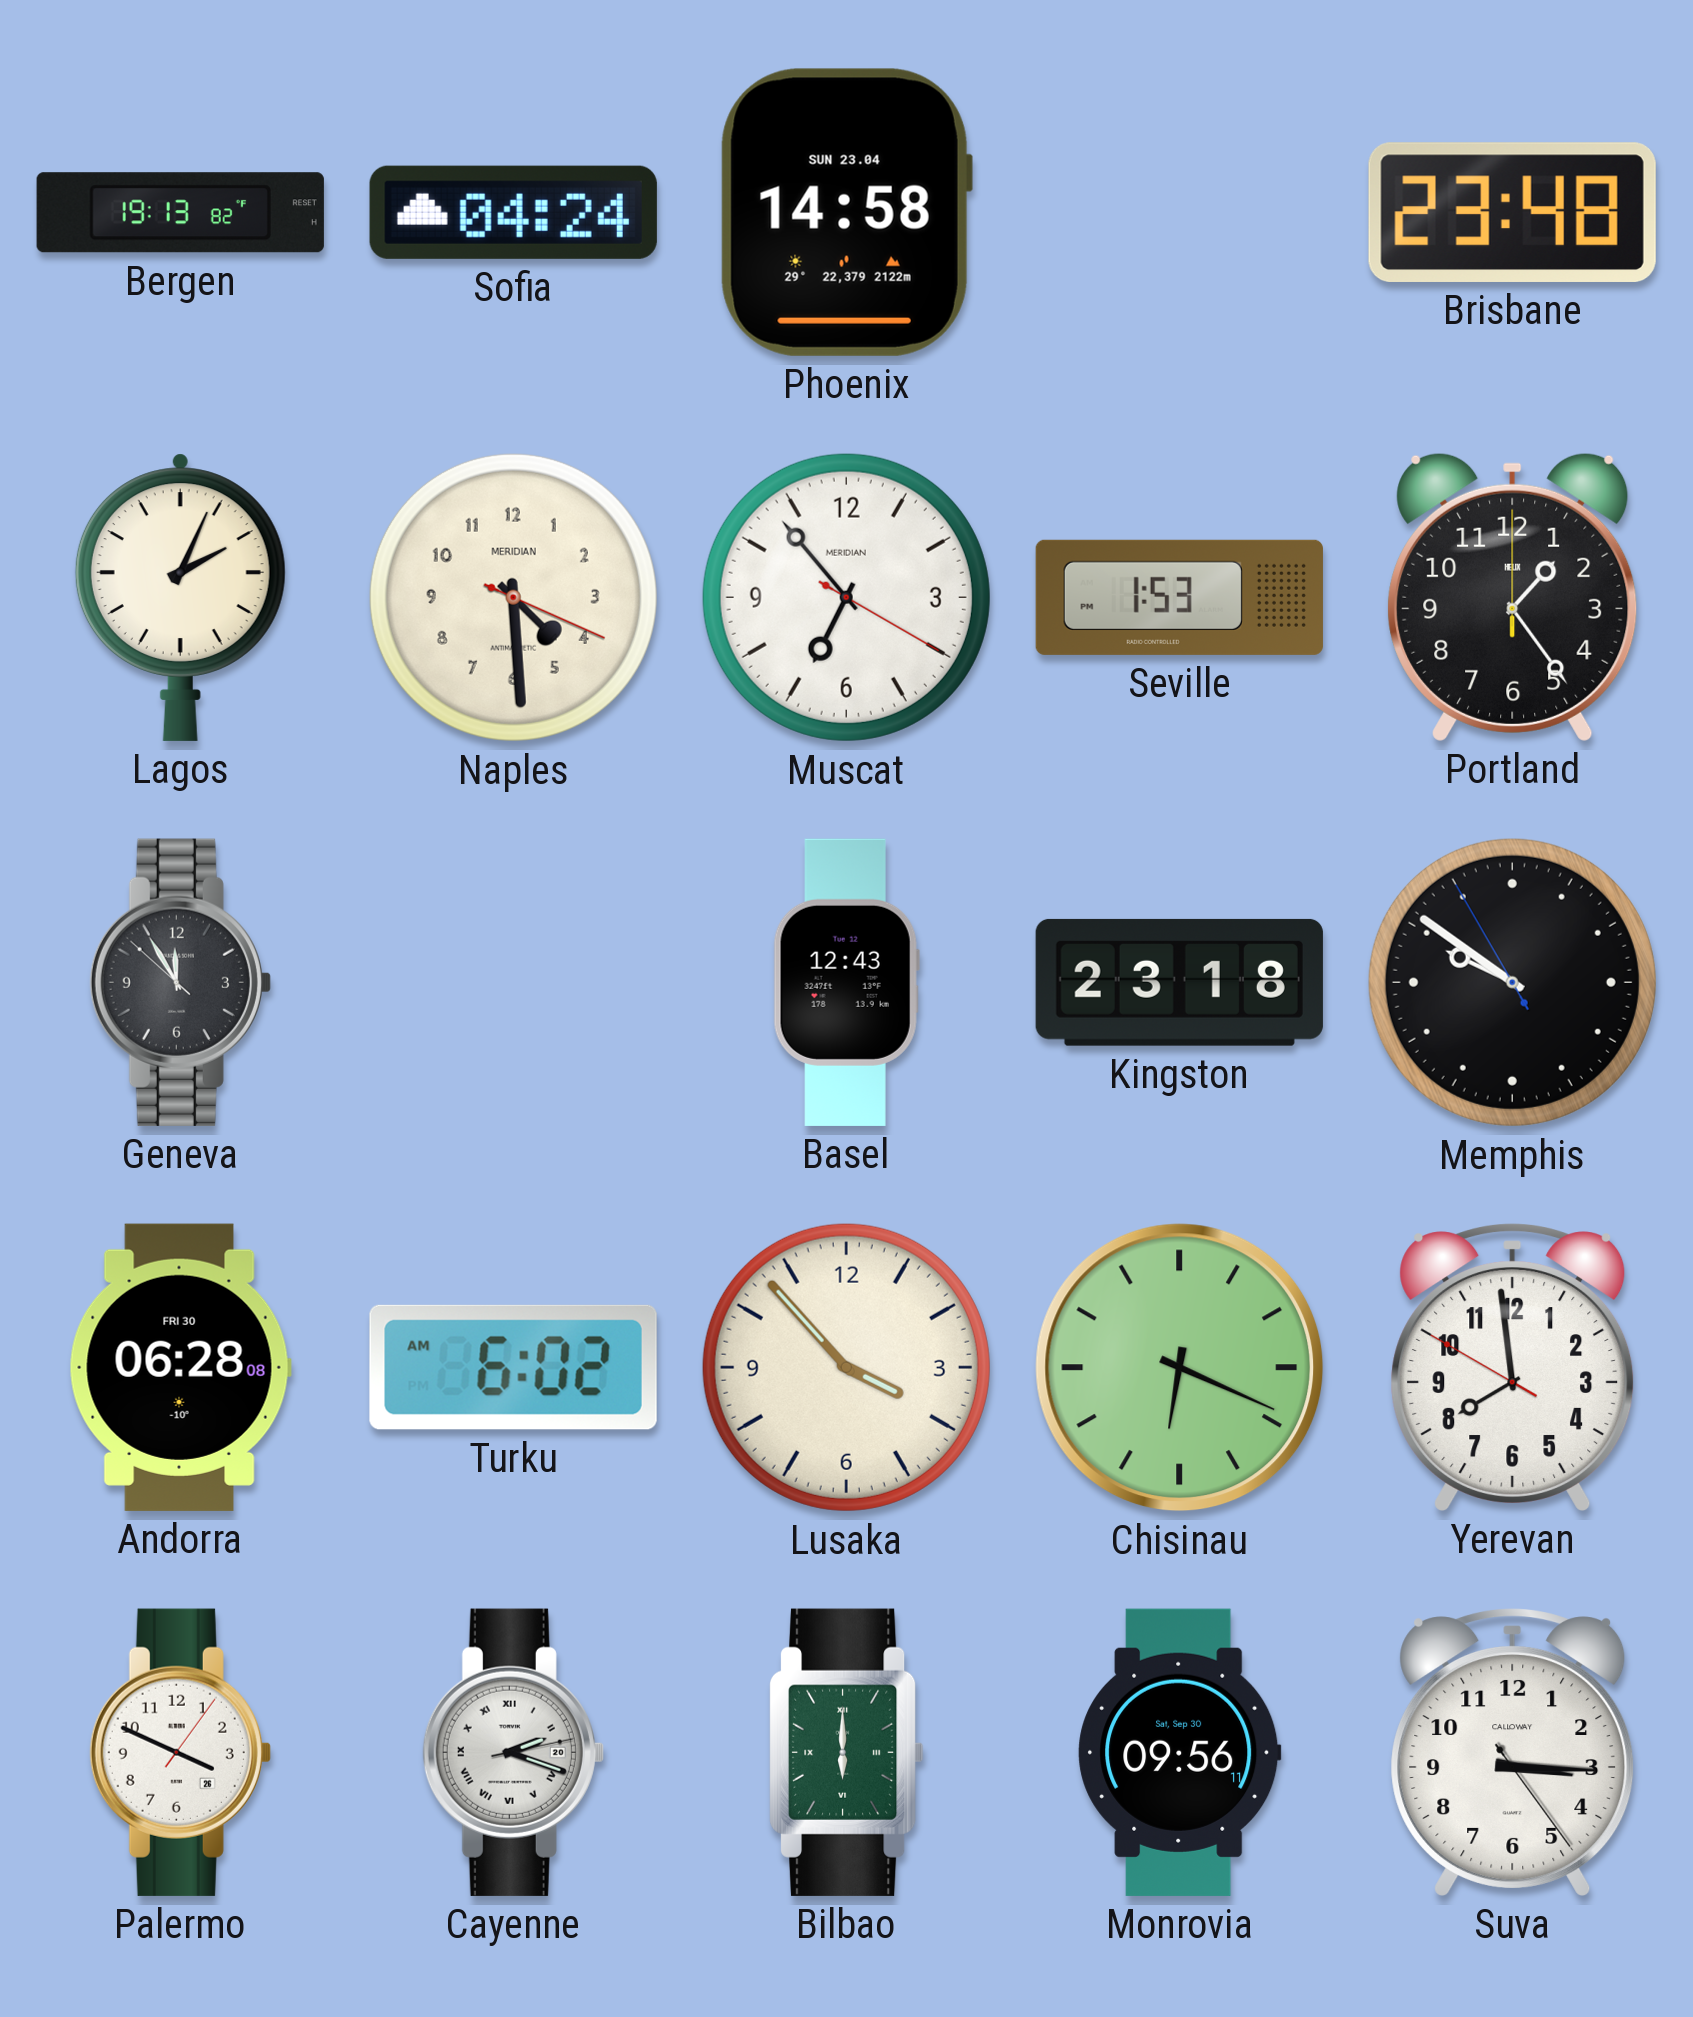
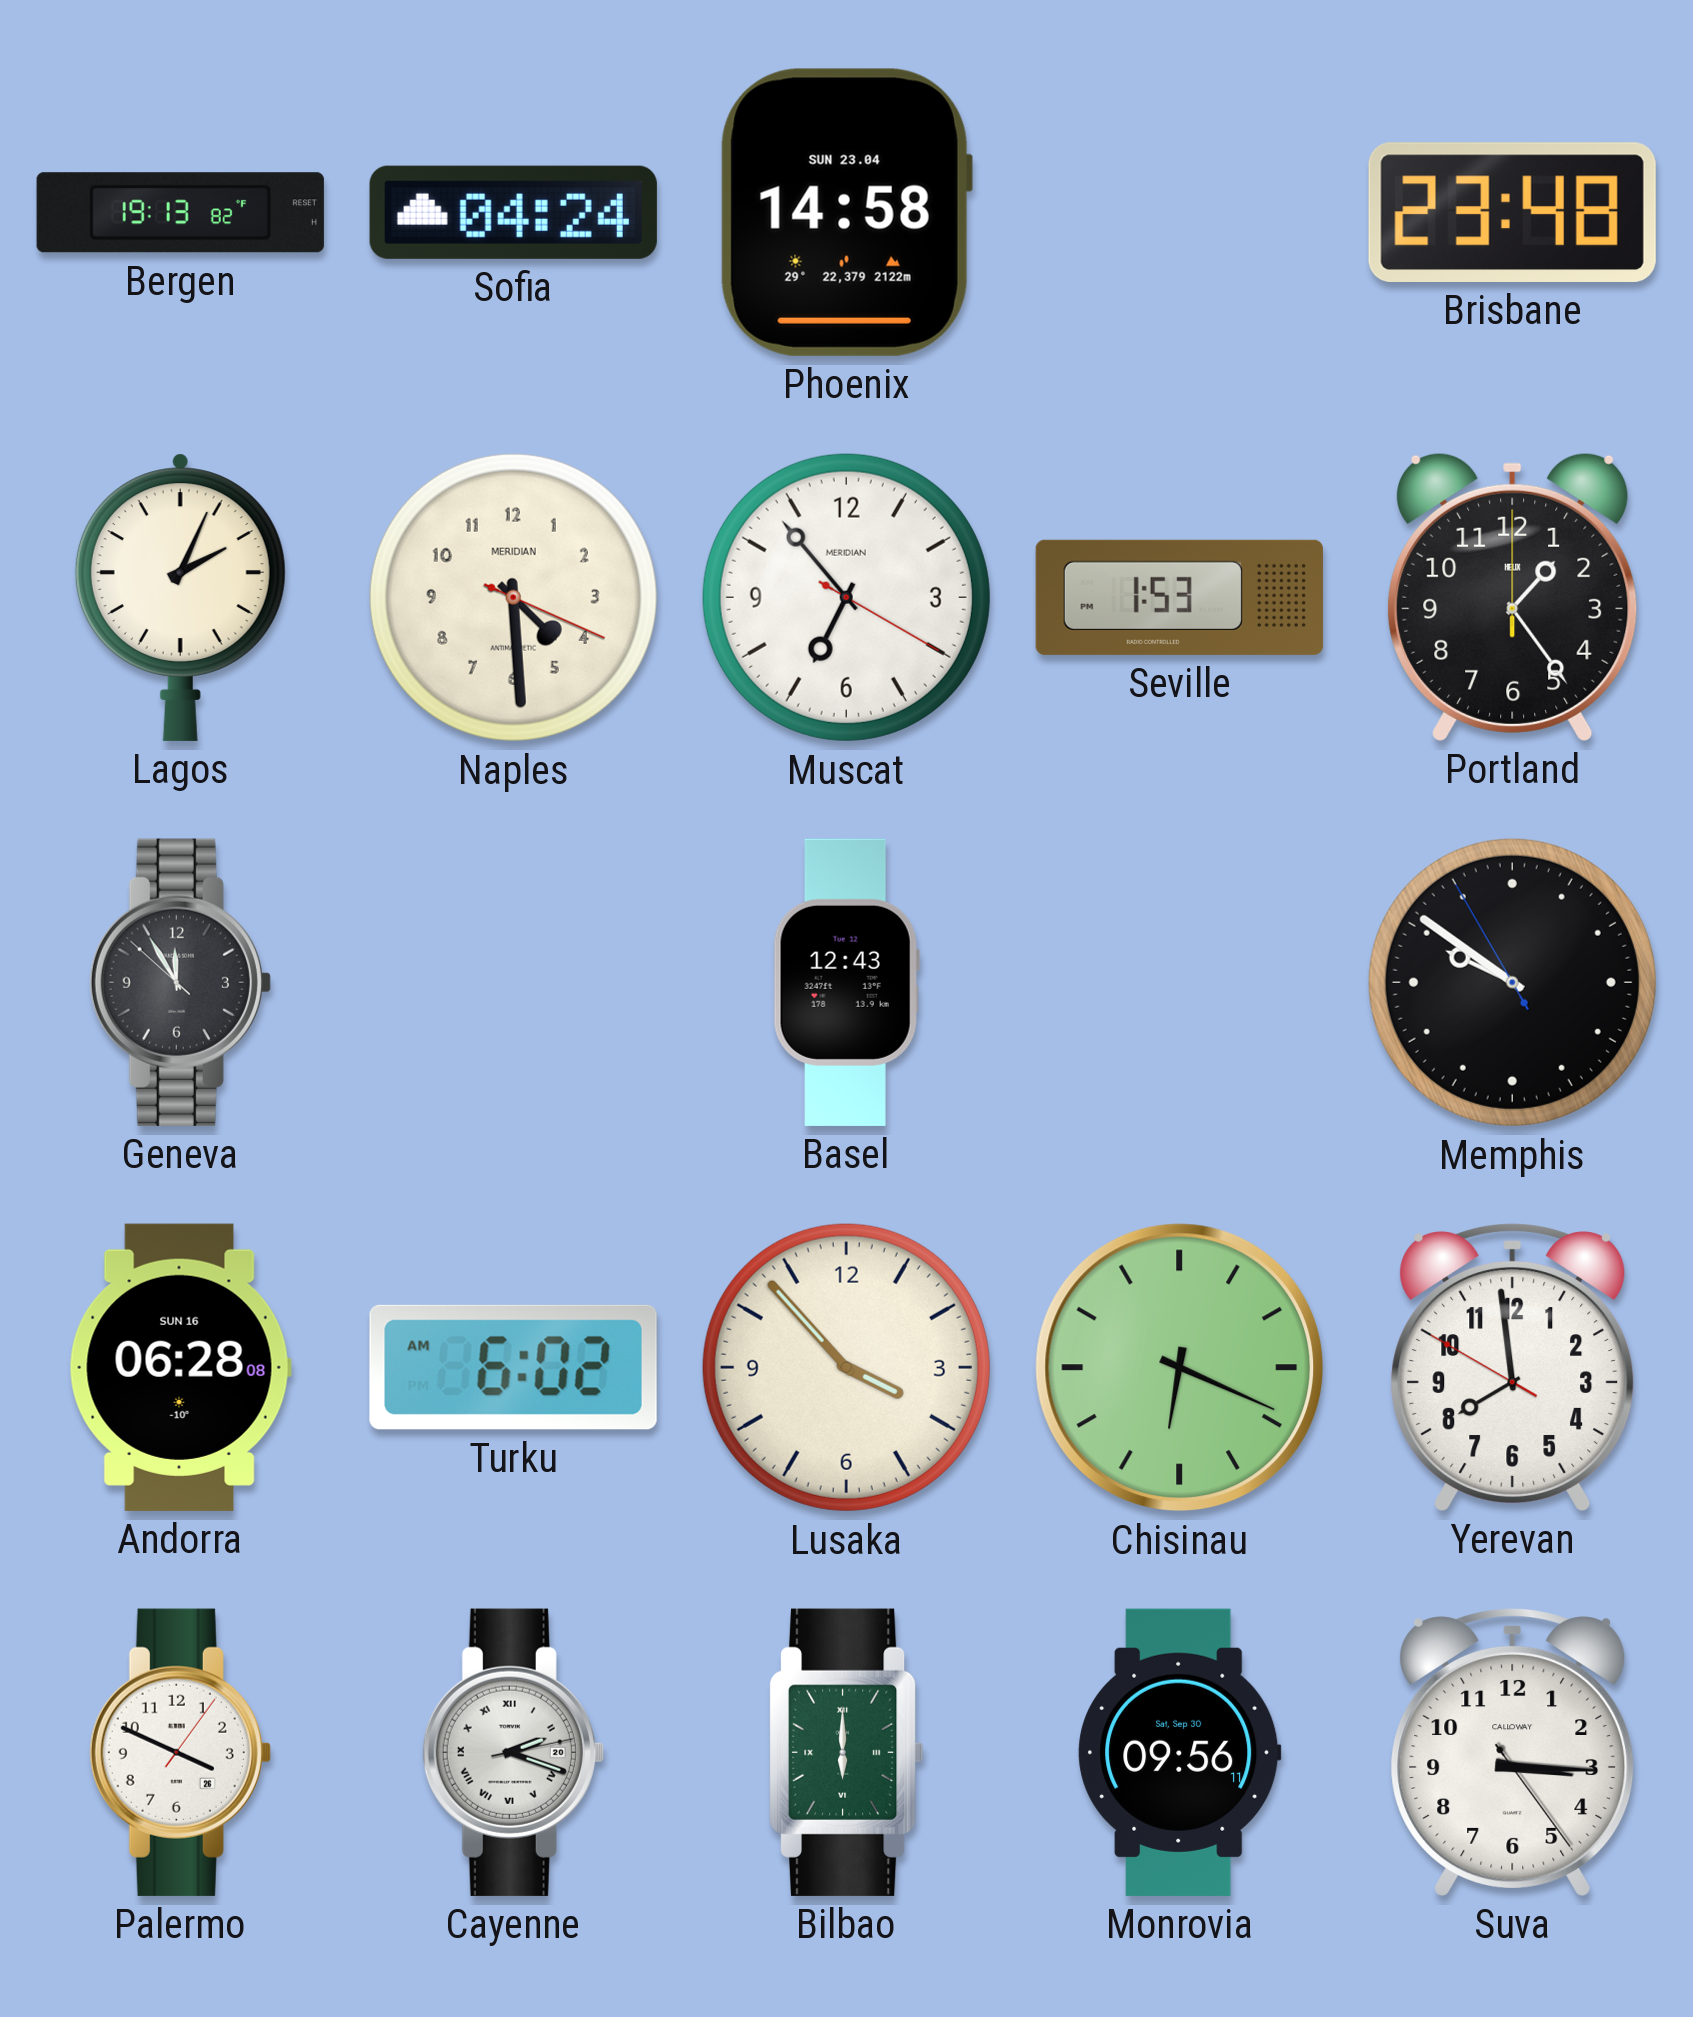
Kingston: 23:18 -> none
Andorra date: FRI 30 -> SUN 16
